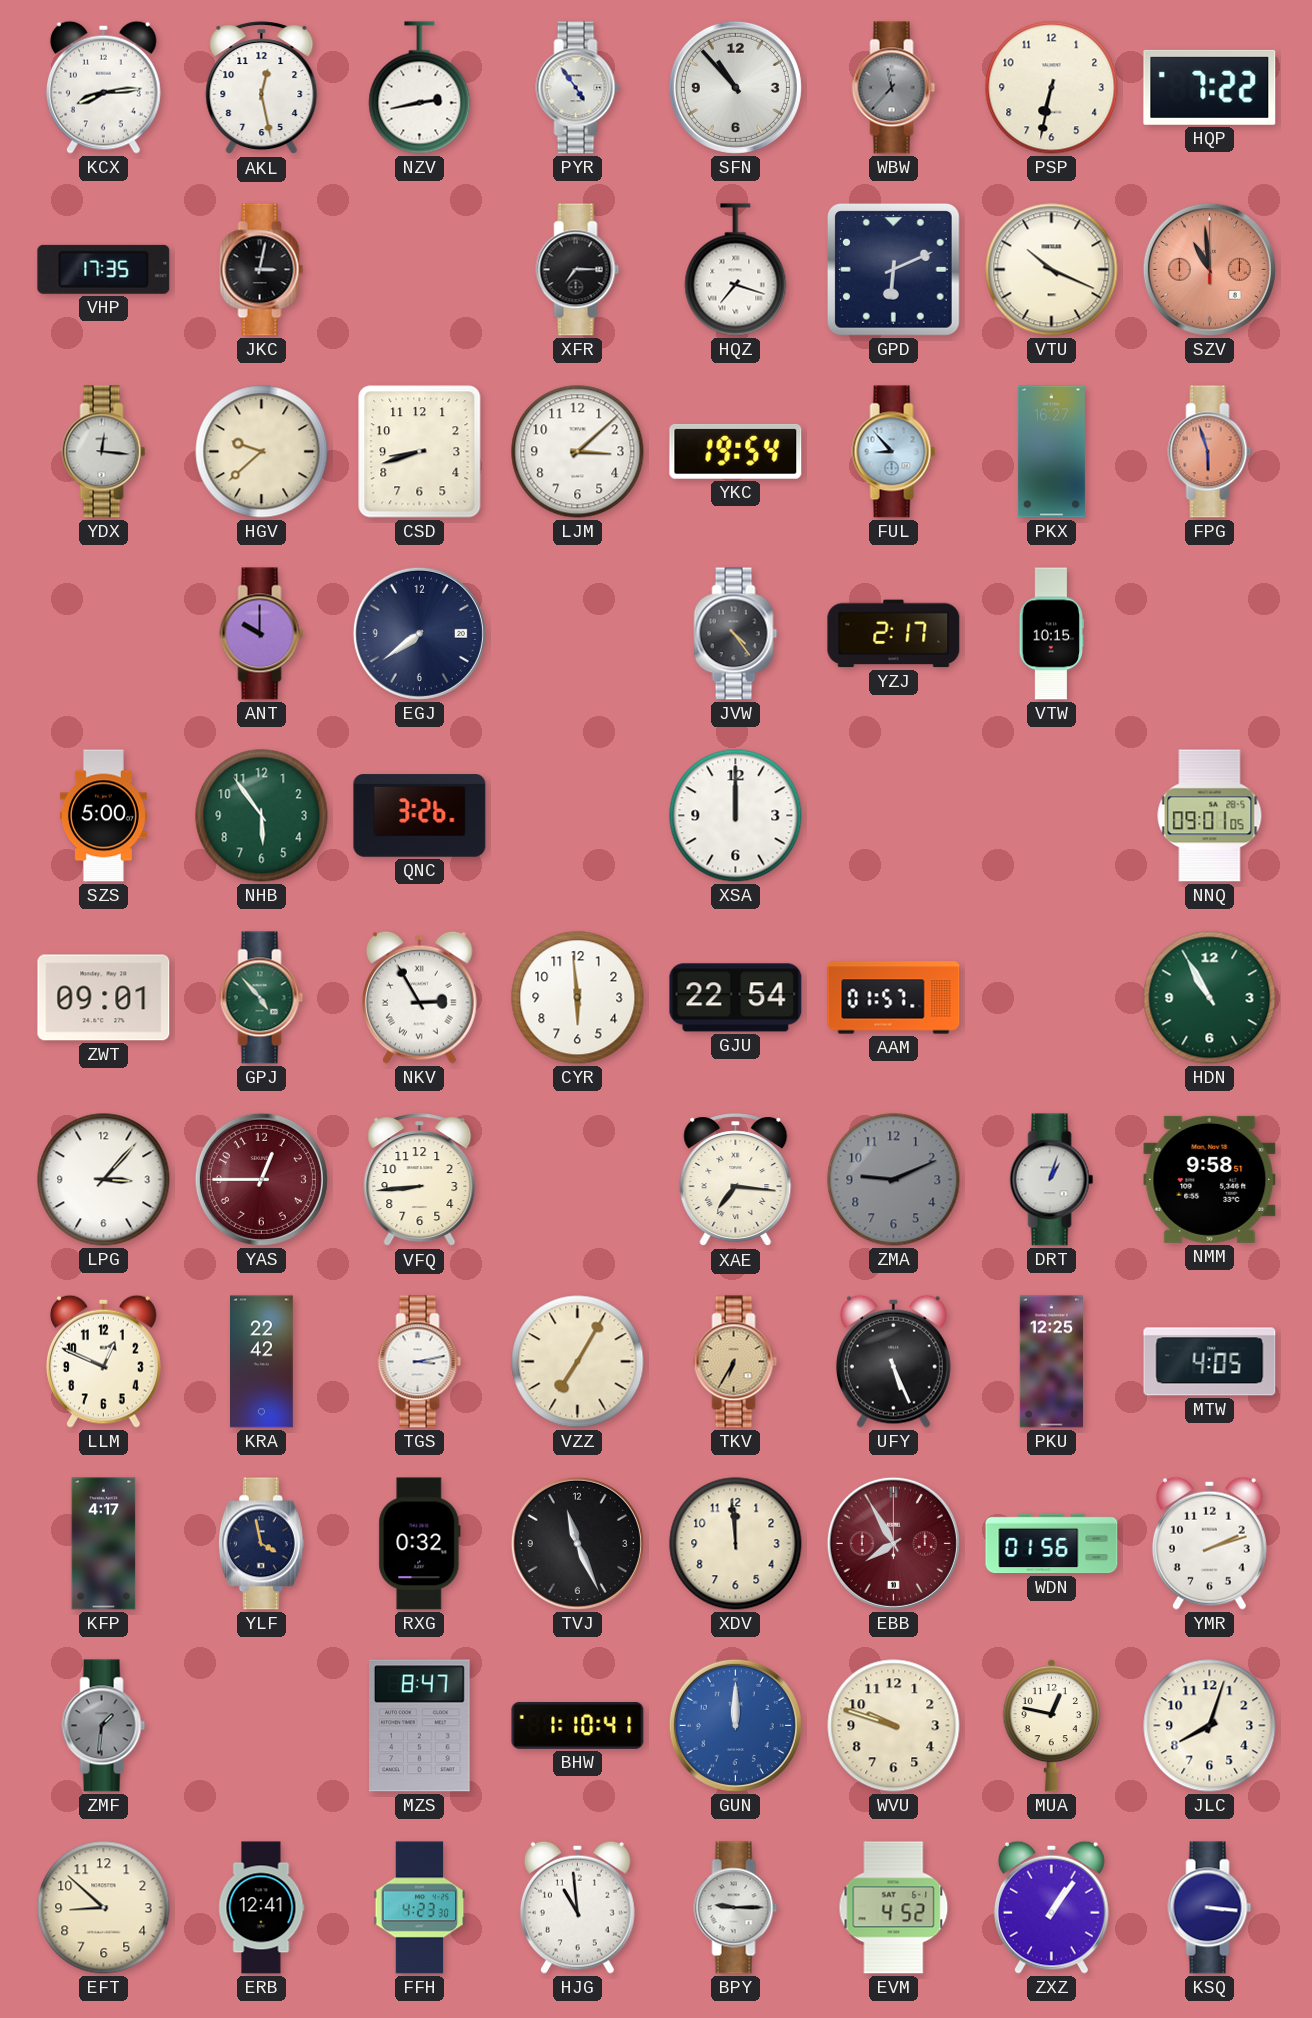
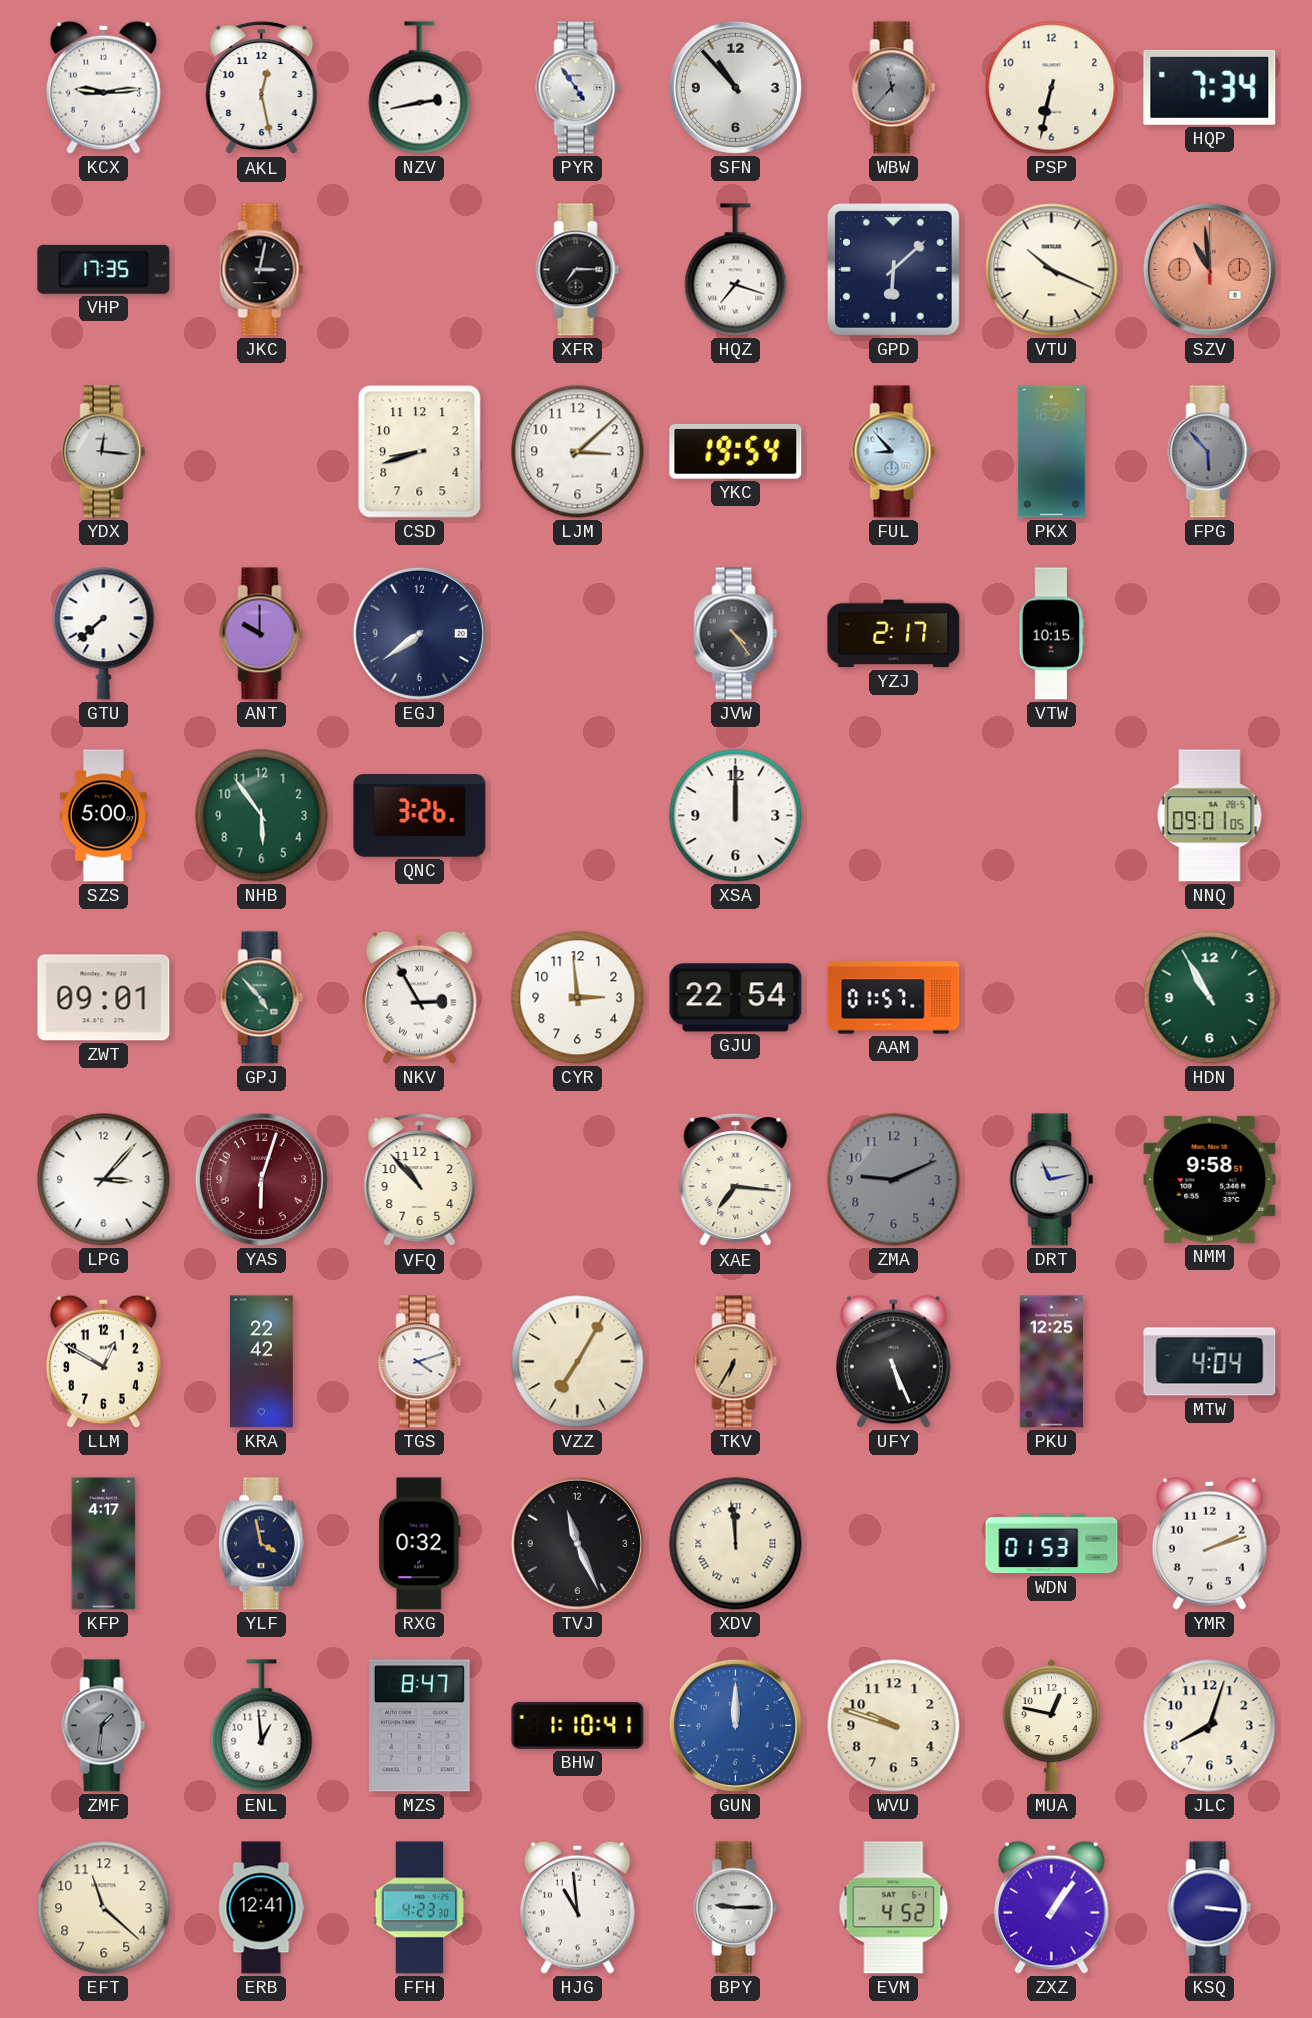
KCX: 8:14 -> 9:14
HQP: 7:22 -> 7:34
GPD: 6:11 -> 6:08
HGV: 9:38 -> none
FPG: 5:57 -> 5:53
FPG dial: salmon -> grey
GTU: none -> 7:38
CYR: 5:59 -> 2:59
YAS: 12:45 -> 6:03
VFQ: 8:44 -> 10:53
DRT: 1:03 -> 11:13
LLM: 12:49 -> 12:50
TGS: 3:13 -> 4:12
MTW: 4:05 -> 4:04
XDV numerals: Arabic -> Roman
EBB: 7:55 -> none
WDN: 01:56 -> 01:53
ENL: none -> 12:59
EFT: 8:52 -> 11:22
